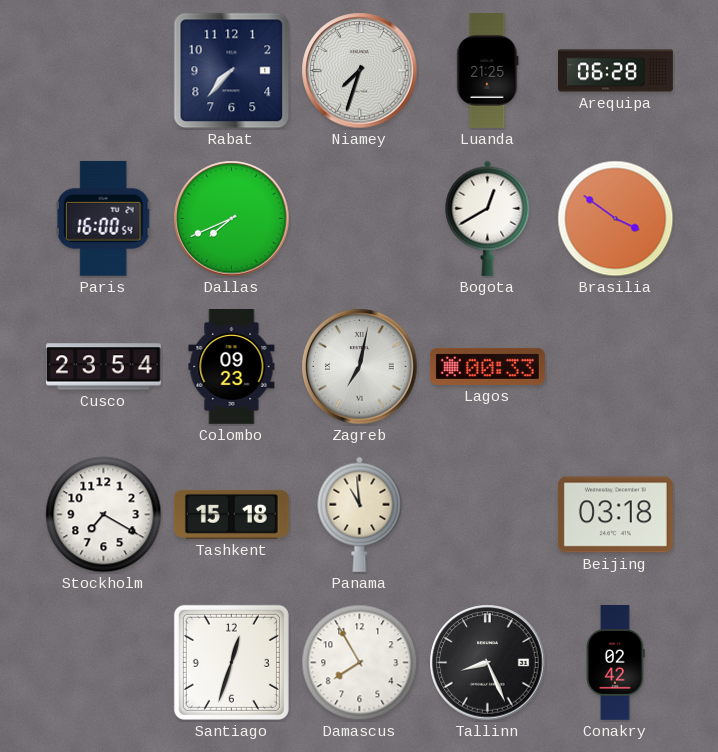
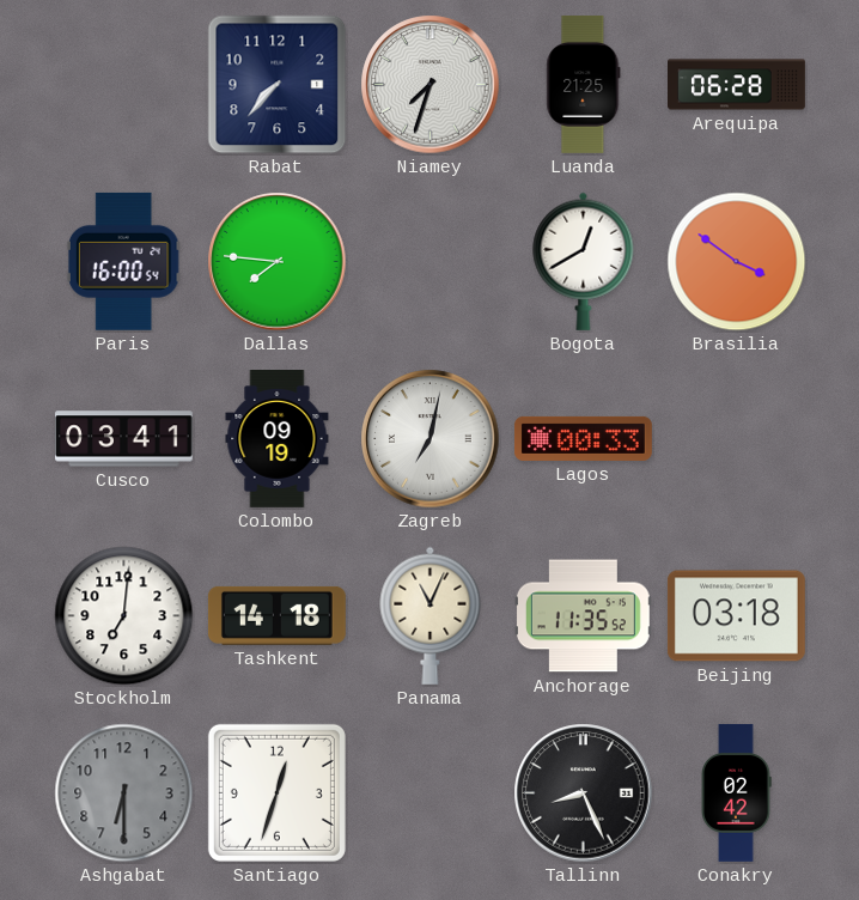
Dallas: 7:41 -> 7:46
Cusco: 23:54 -> 03:41
Colombo: 09:23 -> 09:19
Stockholm: 7:20 -> 7:01
Tashkent: 15:18 -> 14:18
Panama: 10:59 -> 11:04
Anchorage: none -> 11:35
Ashgabat: none -> 6:30
Damascus: 7:55 -> none
